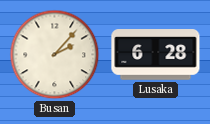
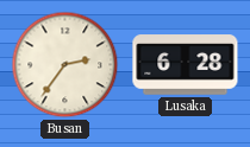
Busan: 2:07 -> 2:36
